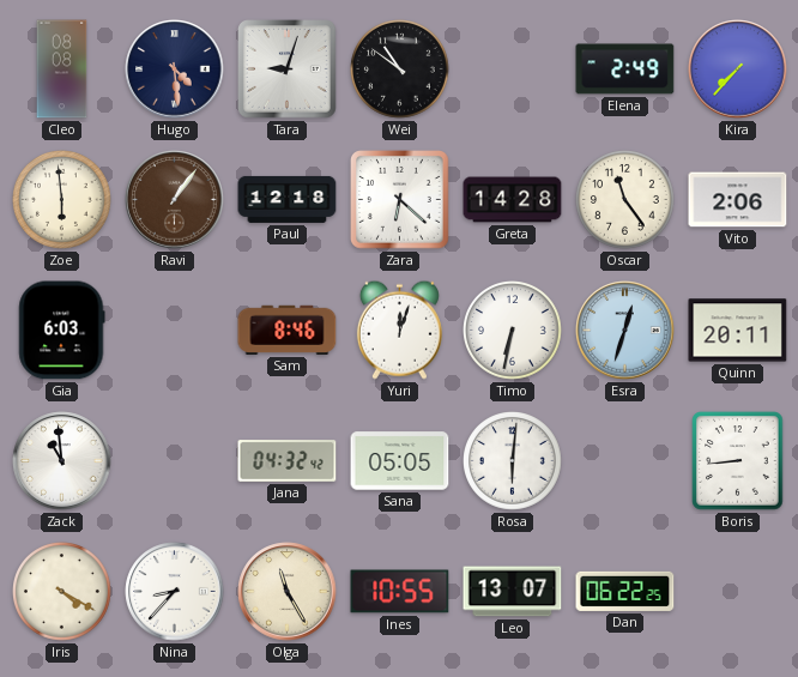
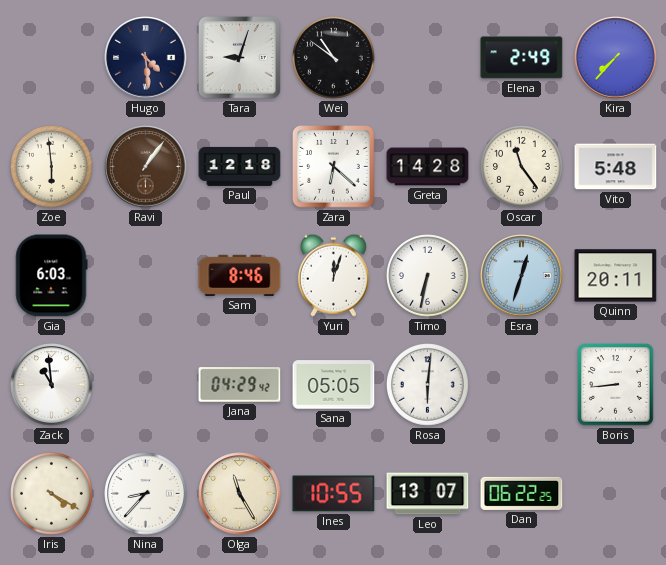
Cleo: 08:08 -> none
Vito: 2:06 -> 5:48
Jana: 04:32 -> 04:29
